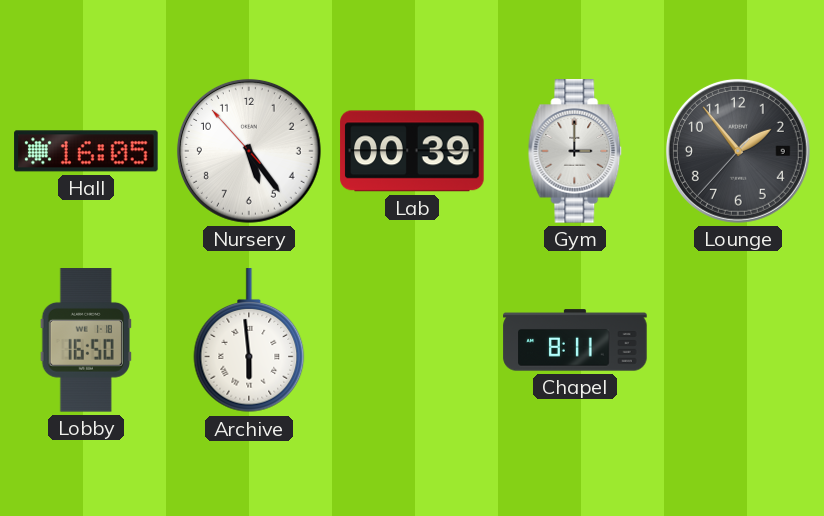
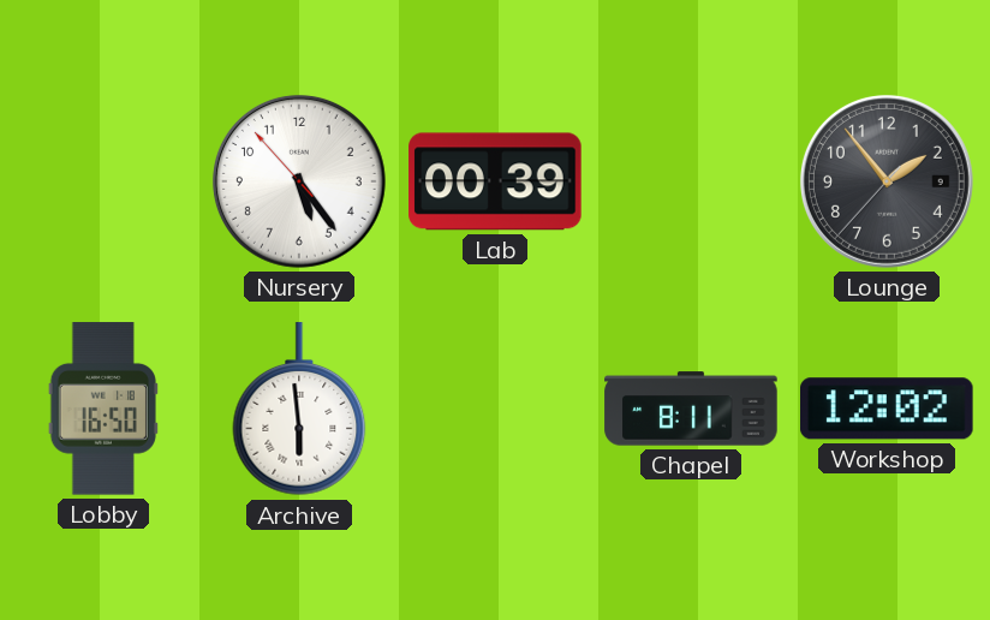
Hall: 16:05 -> none
Gym: 3:00 -> none
Workshop: none -> 12:02
